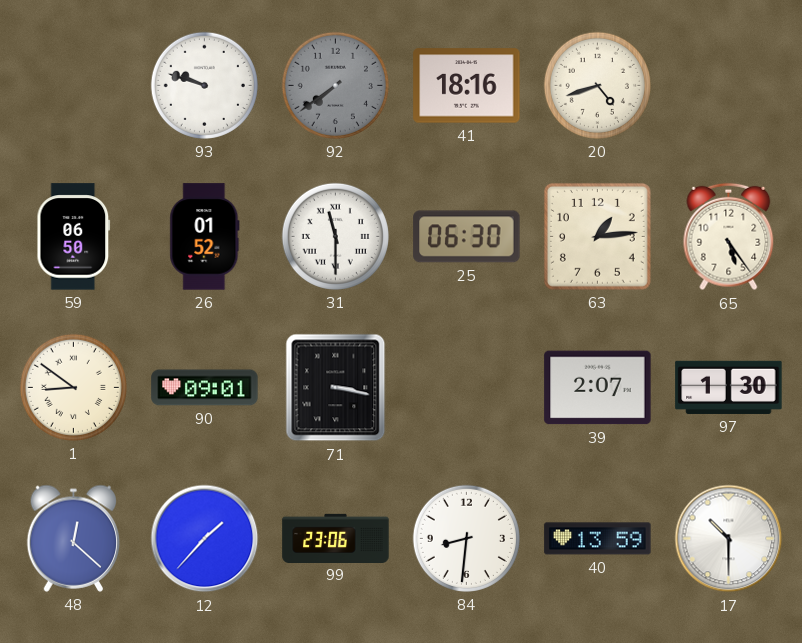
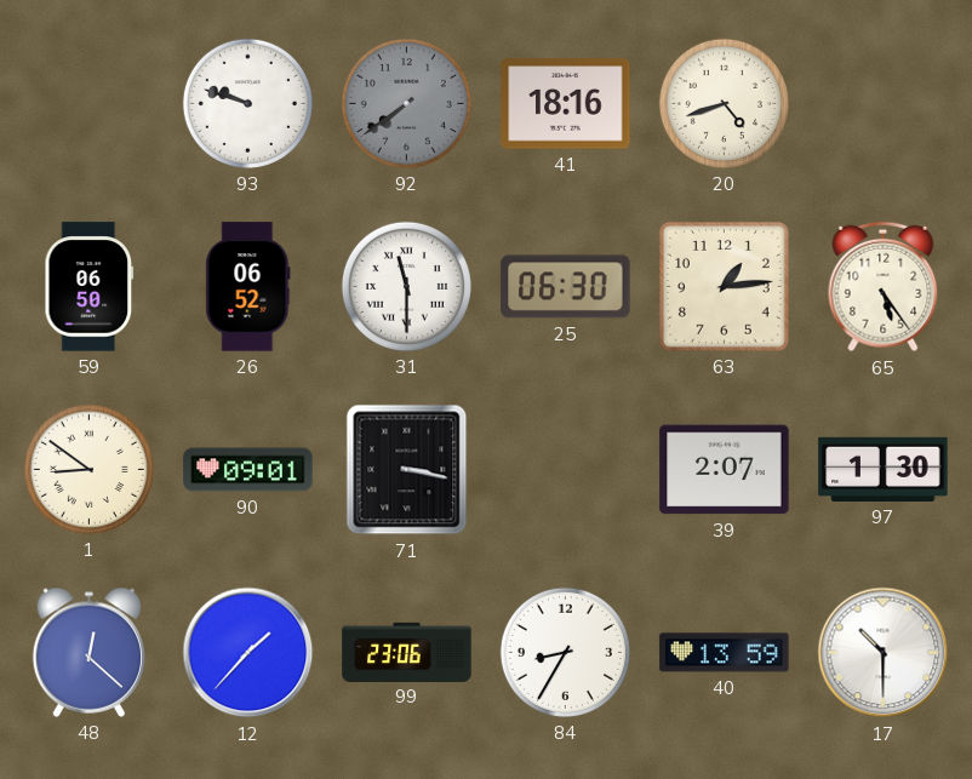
26: 01:52 -> 06:52
84: 8:31 -> 8:35
